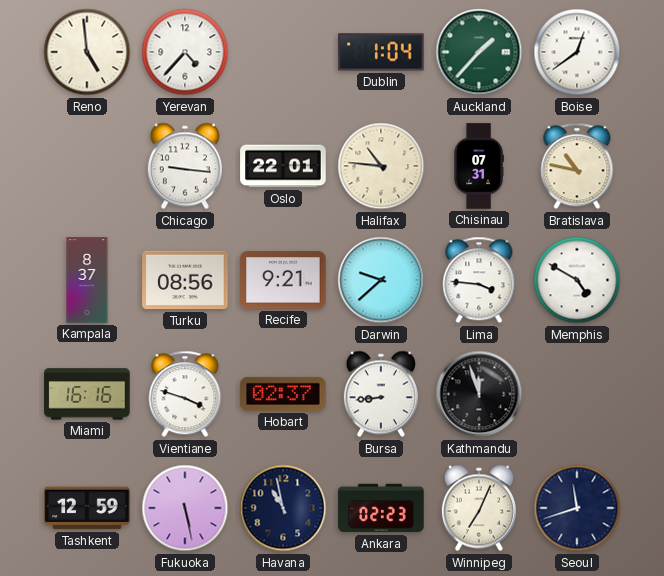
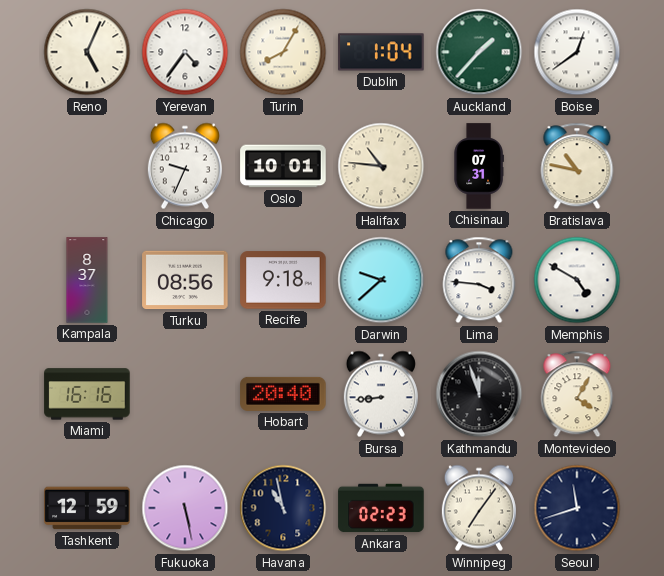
Reno: 4:59 -> 5:04
Yerevan: 4:37 -> 4:36
Turin: none -> 8:05
Chicago: 9:16 -> 9:34
Oslo: 22:01 -> 10:01
Recife: 9:21 -> 9:18
Vientiane: 3:48 -> none
Hobart: 02:37 -> 20:40
Montevideo: none -> 4:05
Winnipeg: 7:04 -> 7:06
